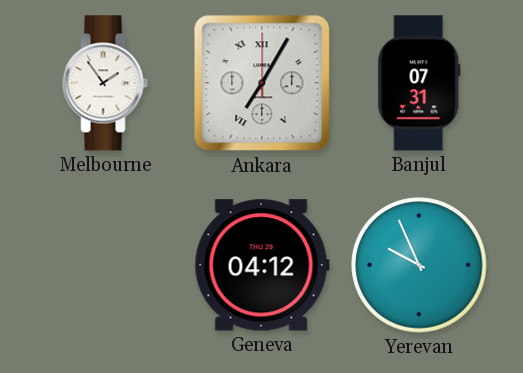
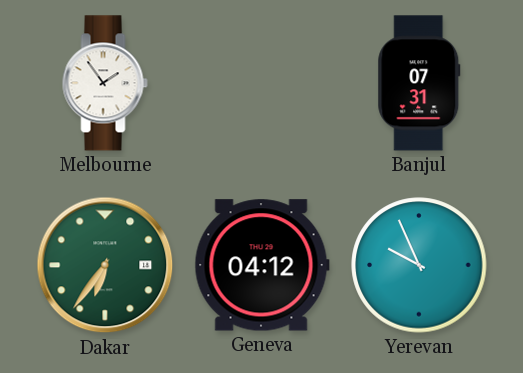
Ankara: 7:05 -> none
Dakar: none -> 6:36
